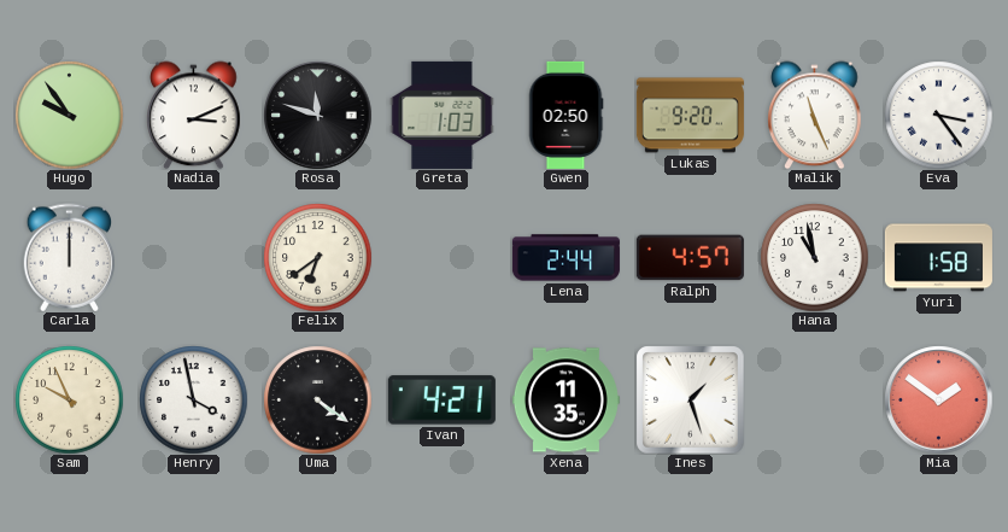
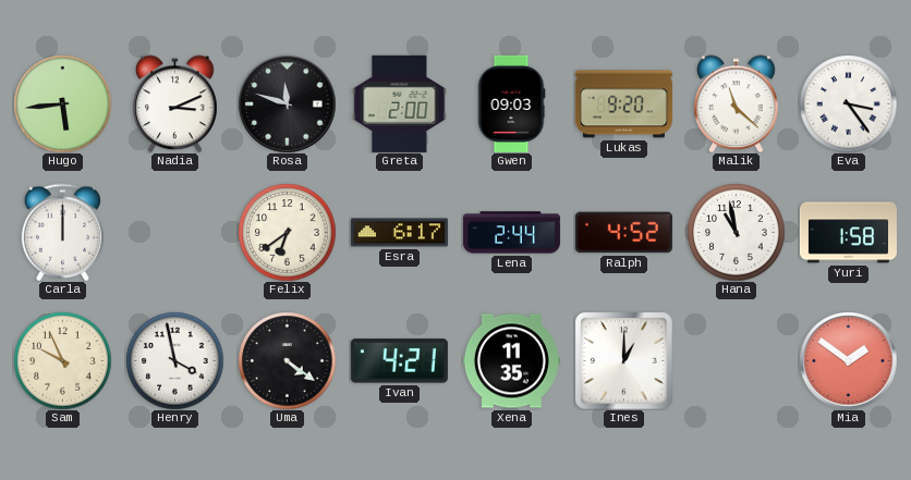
Hugo: 9:54 -> 5:44
Greta: 1:03 -> 2:00
Gwen: 02:50 -> 09:03
Malik: 11:26 -> 11:22
Esra: none -> 6:17
Ralph: 4:57 -> 4:52
Ines: 1:27 -> 1:00
